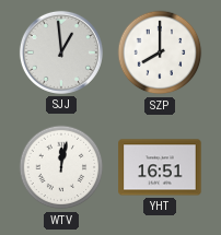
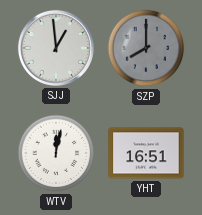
SZP dial: white -> grey
